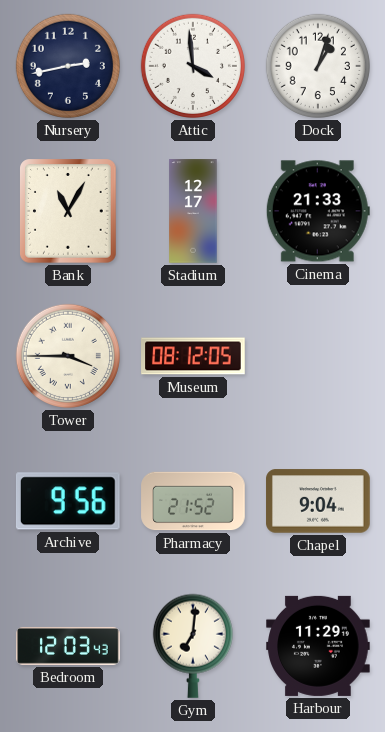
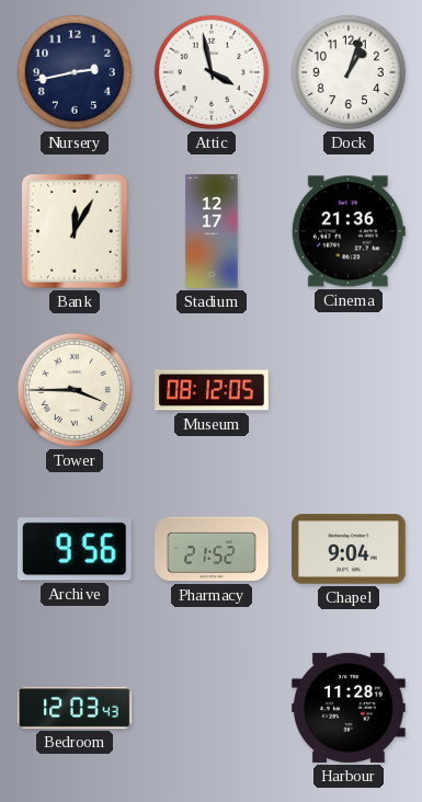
Attic: 3:59 -> 3:58
Bank: 11:05 -> 12:05
Cinema: 21:33 -> 21:36
Gym: 7:01 -> none
Harbour: 11:29 -> 11:28
